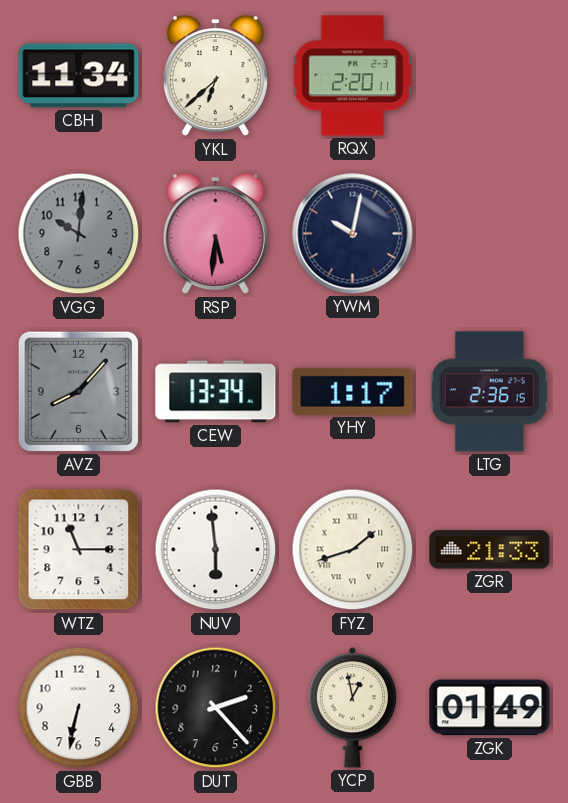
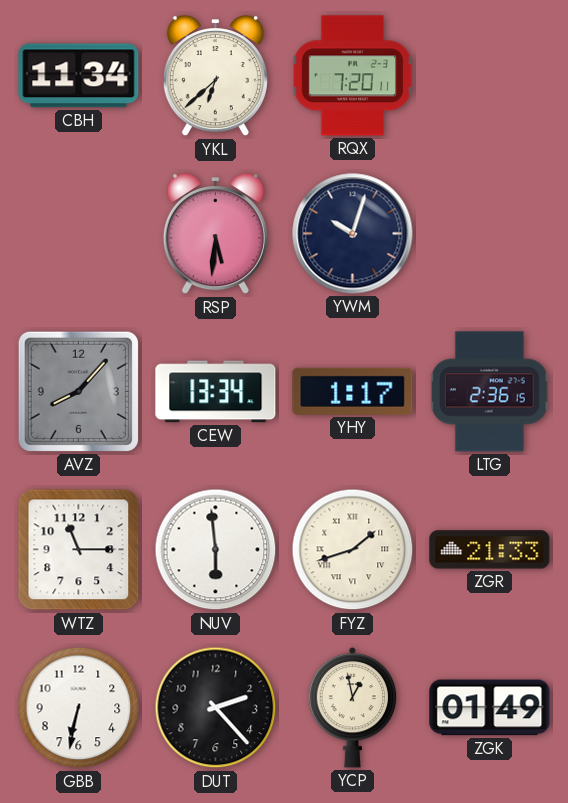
RQX: 2:20 -> 7:20
VGG: 10:01 -> none
YWM: 10:02 -> 10:03
